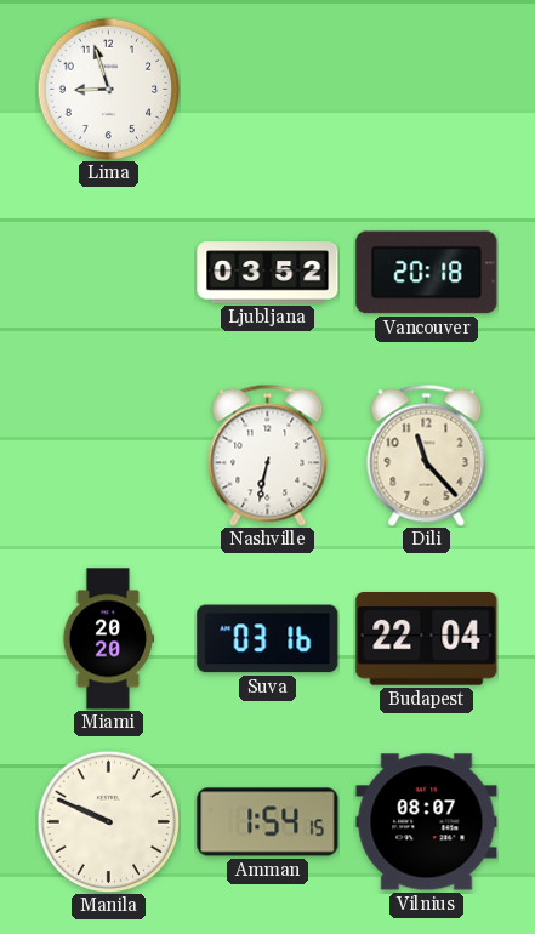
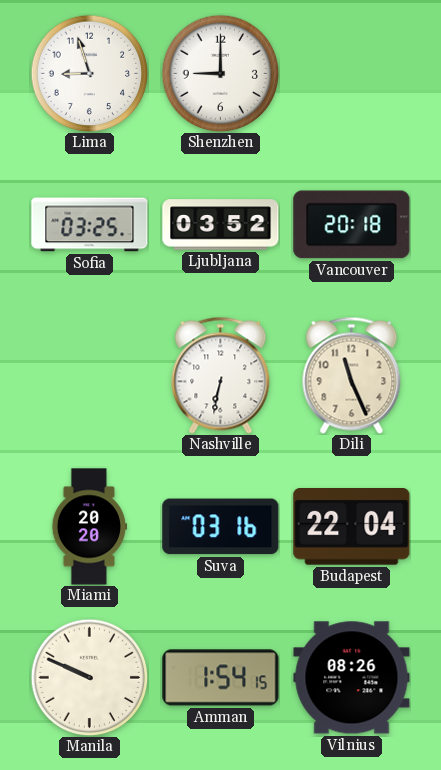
Shenzhen: none -> 9:00
Sofia: none -> 03:25
Dili: 11:23 -> 11:26
Vilnius: 08:07 -> 08:26
